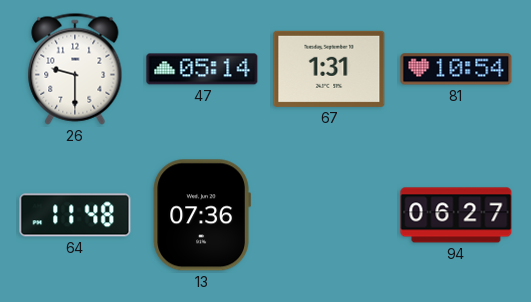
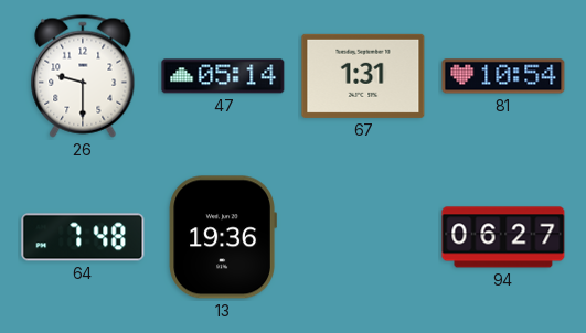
64: 11:48 -> 7:48
13: 07:36 -> 19:36
